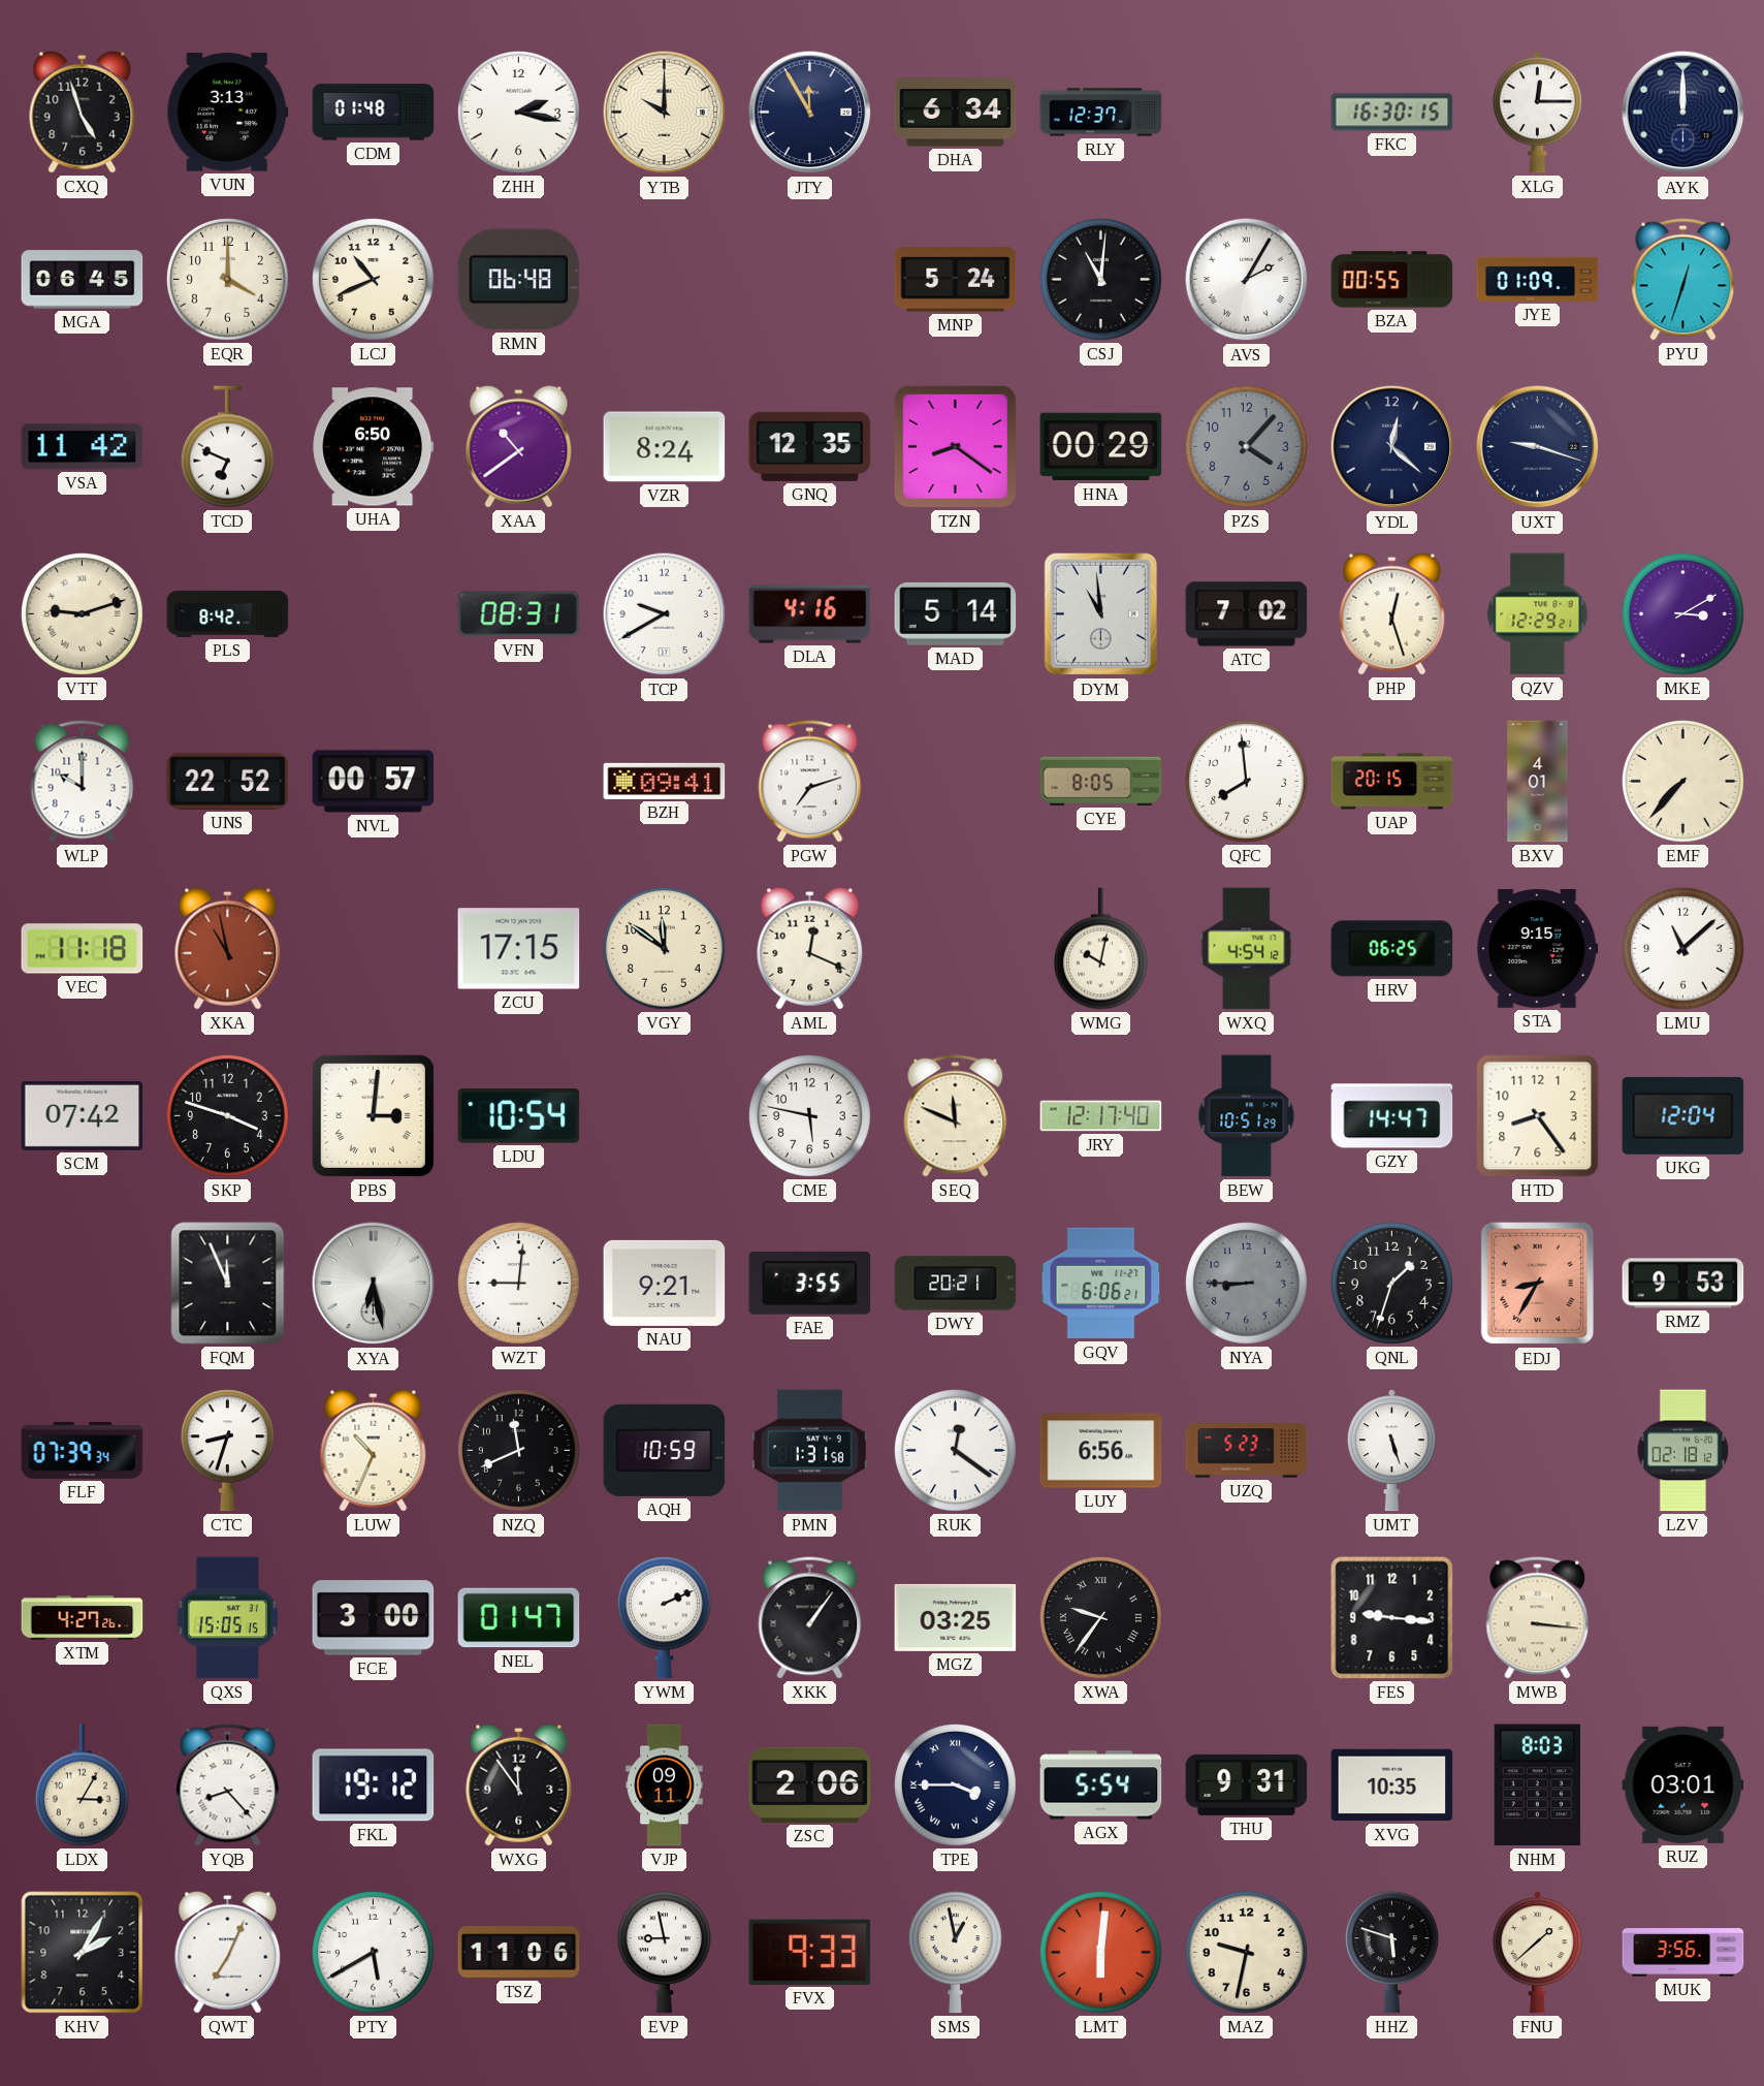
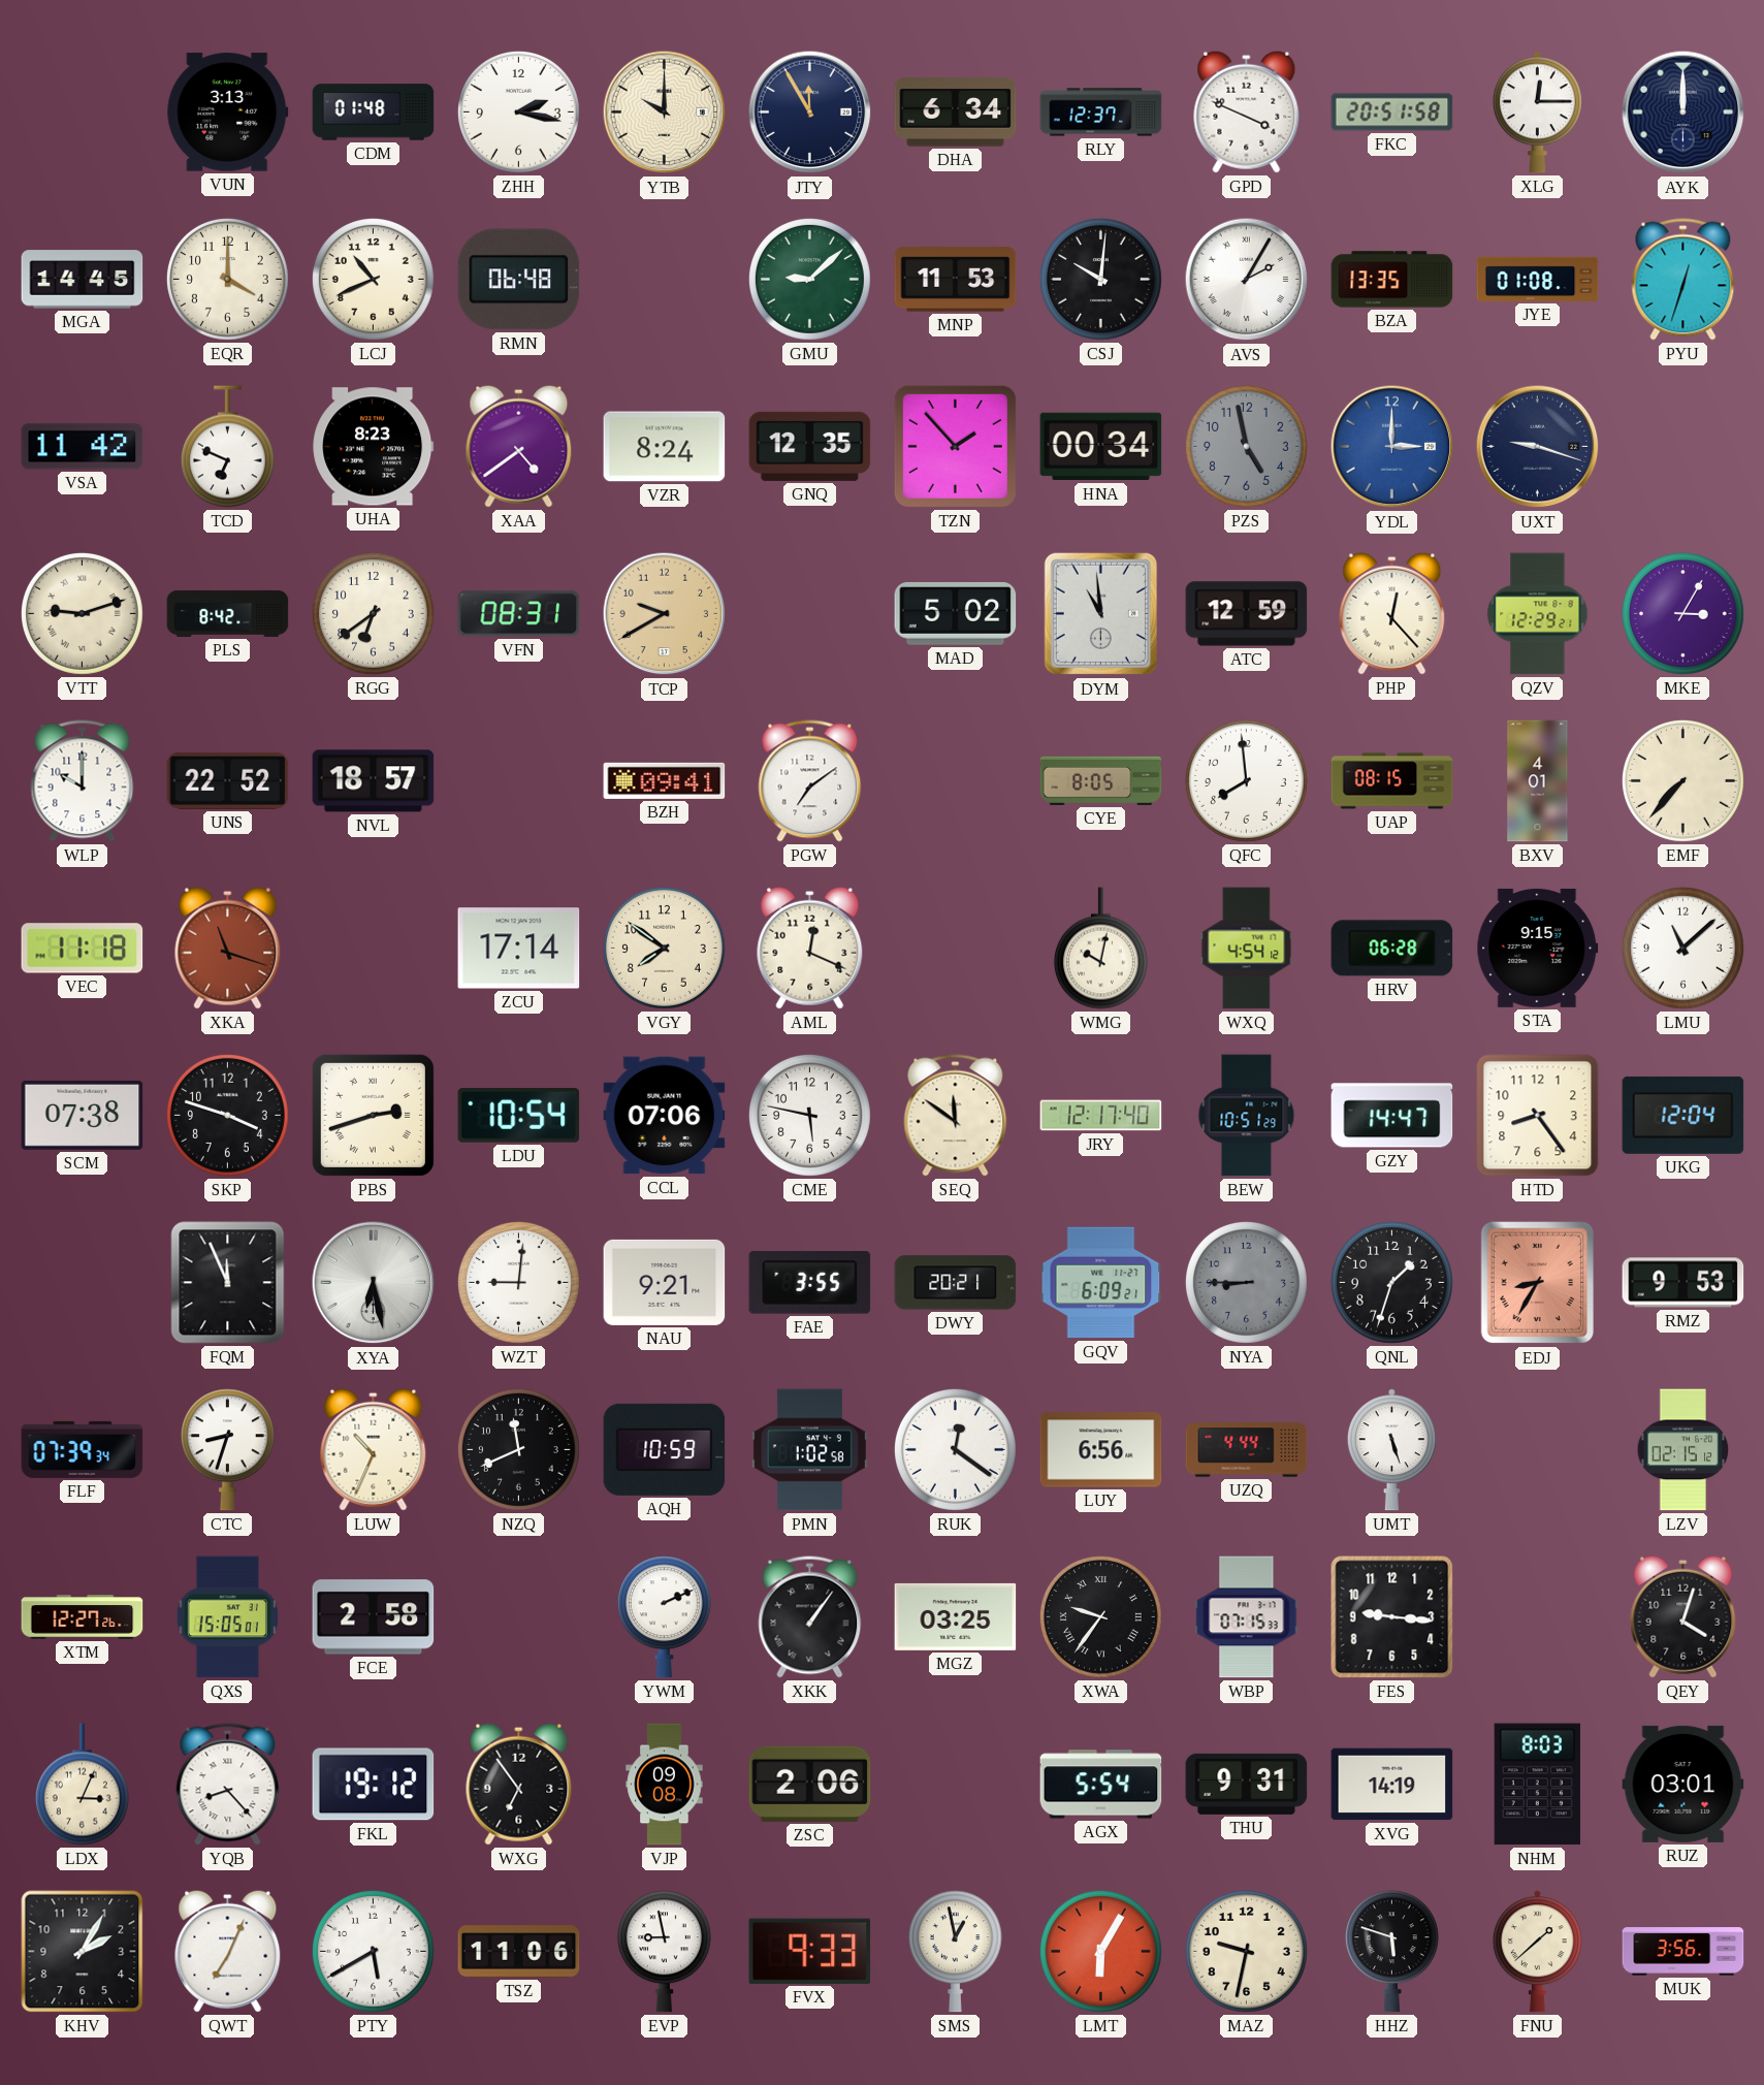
CXQ: 4:57 -> none
GPD: none -> 3:49
FKC: 16:30 -> 20:51
MGA: 06:45 -> 14:45
GMU: none -> 9:08
MNP: 5:24 -> 11:53
CSJ: 11:01 -> 10:01
BZA: 00:55 -> 13:35
JYE: 01:09 -> 01:08
UHA: 6:50 -> 8:23
XAA: 10:39 -> 4:39
TZN: 8:21 -> 1:53
HNA: 00:29 -> 00:34
PZS: 4:07 -> 4:58
YDL: 12:22 -> 3:00
YDL dial: navy -> blue
RGG: none -> 6:39
TCP dial: white -> champagne
DLA: 4:16 -> none
MAD: 5:14 -> 5:02
ATC: 7:02 -> 12:59
PHP: 12:27 -> 12:23
MKE: 3:10 -> 3:05
NVL: 00:57 -> 18:57
PGW: 7:12 -> 7:09
UAP: 20:15 -> 08:15
XKA: 10:58 -> 11:18
ZCU: 17:15 -> 17:14
VGY: 11:51 -> 7:51
HRV: 06:25 -> 06:28
SCM: 07:42 -> 07:38
PBS: 3:01 -> 2:42
CCL: none -> 07:06
SEQ: 11:49 -> 11:51
GQV: 6:06 -> 6:09
PMN: 1:31 -> 1:02
UZQ: 5:23 -> 4:44
LZV: 02:18 -> 02:15
XTM: 4:27 -> 12:27
QXS: 15:05:15 -> 15:05:01
FCE: 3:00 -> 2:58
NEL: 01:47 -> none
WBP: none -> 07:15
MWB: 3:16 -> none
QEY: none -> 4:03
LDX: 3:05 -> 3:04
WXG: 11:54 -> 6:54
VJP: 09:11 -> 09:08
TPE: 3:45 -> none
XVG: 10:35 -> 14:19
LMT: 6:01 -> 6:05
